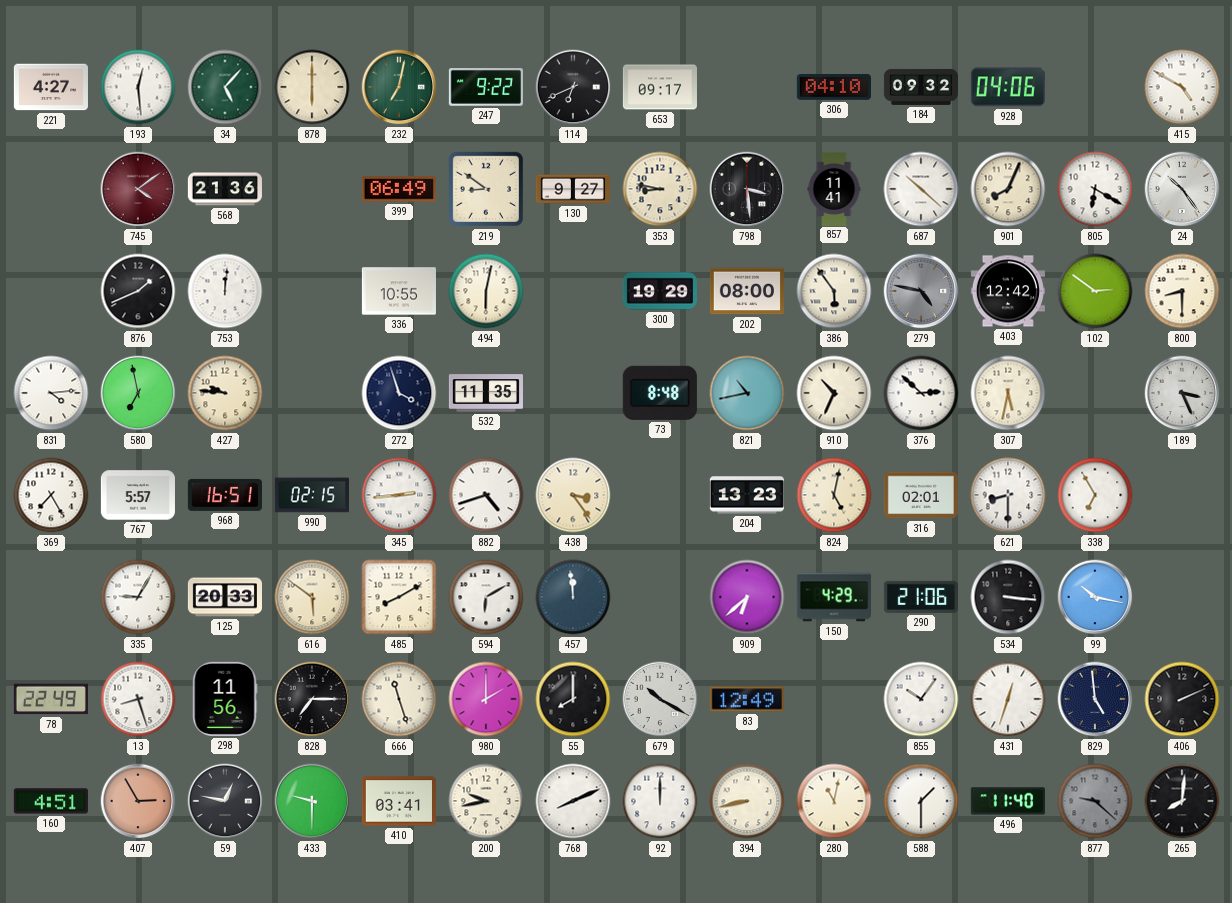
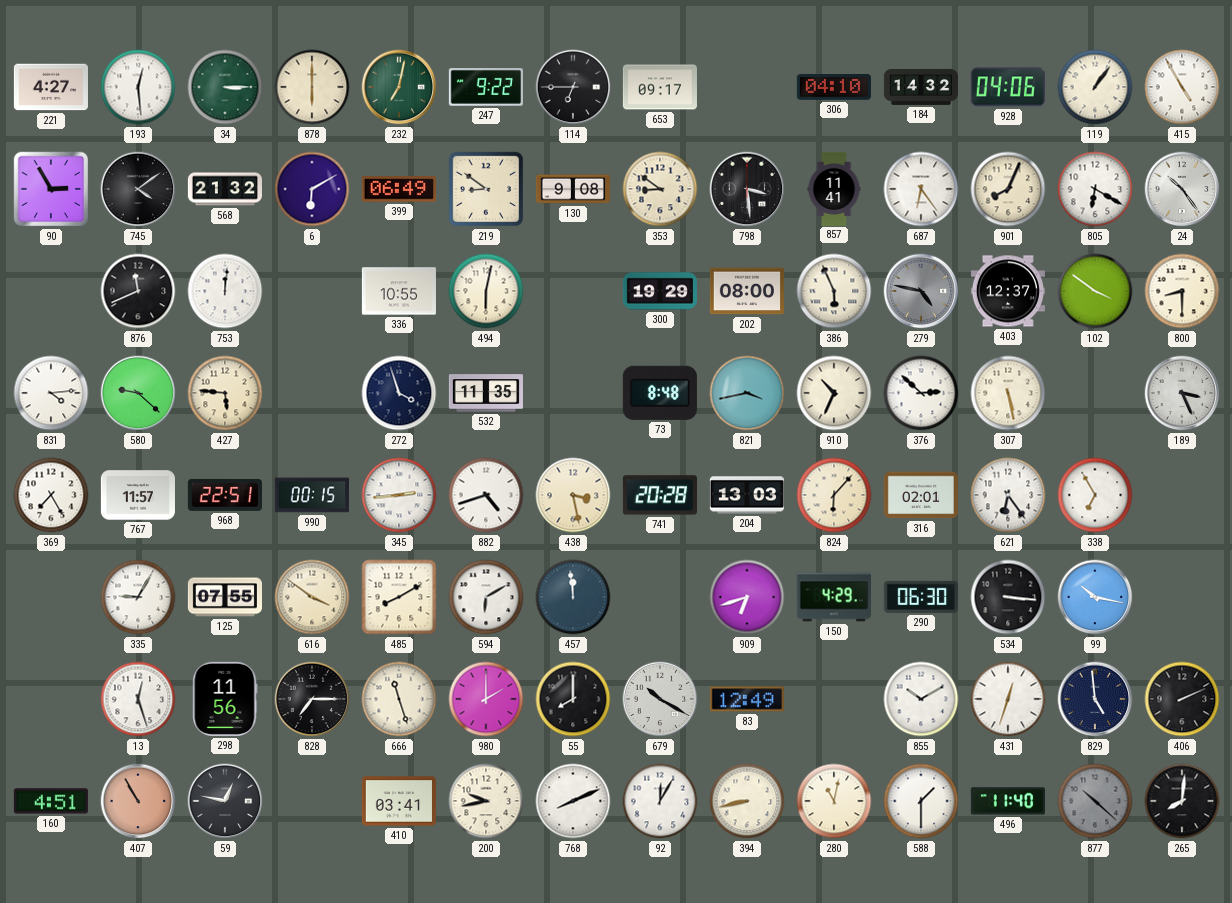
34: 5:07 -> 3:15
114: 6:41 -> 6:45
184: 09:32 -> 14:32
119: none -> 1:06
415: 4:50 -> 4:55
90: none -> 2:55
745 dial: burgundy -> black
568: 21:36 -> 21:32
6: none -> 6:10
130: 9:27 -> 9:08
353: 8:47 -> 8:51
687: 10:22 -> 6:24
876: 1:41 -> 11:41
386: 5:54 -> 5:56
403: 12:42 -> 12:37
102: 2:51 -> 3:51
580: 6:58 -> 9:22
427: 9:46 -> 5:46
821: 10:43 -> 3:43
307: 5:32 -> 5:28
767: 5:57 -> 11:57
968: 16:51 -> 22:51
990: 02:15 -> 00:15
438: 3:24 -> 3:28
741: none -> 20:28
204: 13:23 -> 13:03
824: 5:02 -> 6:07
621: 8:30 -> 6:24
125: 20:33 -> 07:55
616: 5:51 -> 3:51
909: 6:38 -> 6:42
290: 21:06 -> 06:30
78: 22:49 -> none
13: 8:27 -> 12:27
855: 10:06 -> 10:10
407: 2:55 -> 10:55
433: 9:30 -> none
92: 12:00 -> 12:05
877: 9:22 -> 10:22
